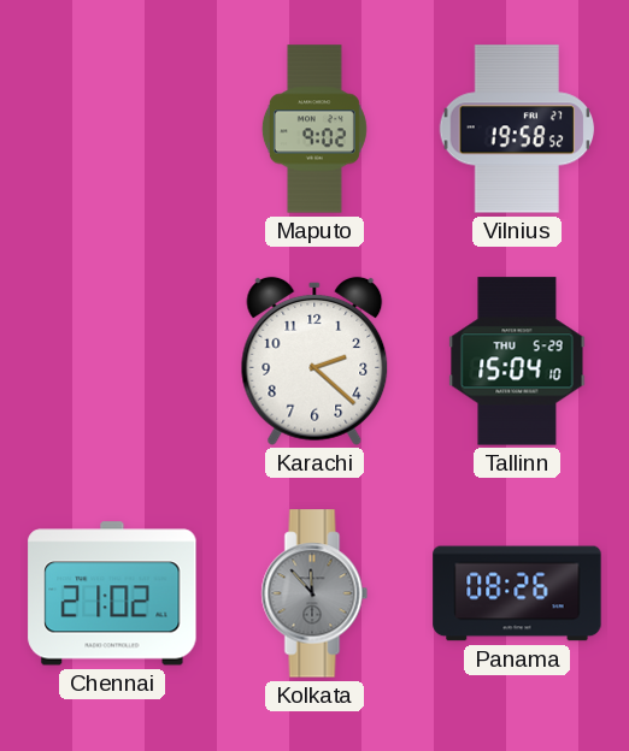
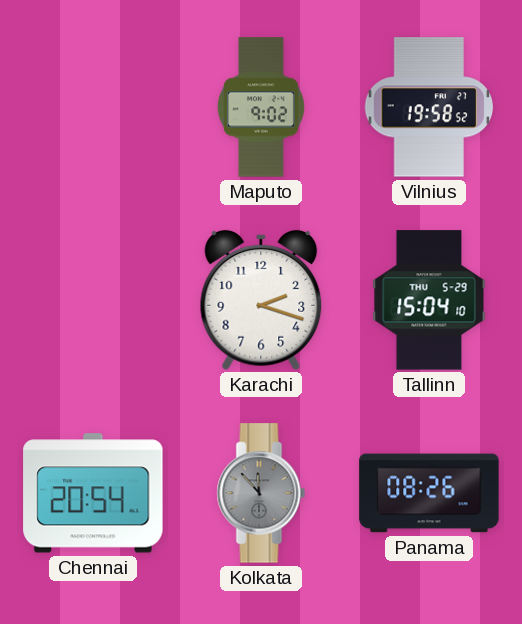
Karachi: 2:22 -> 2:18
Chennai: 21:02 -> 20:54
